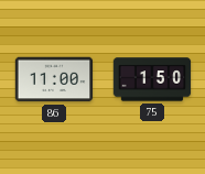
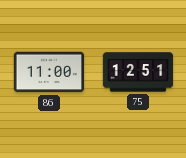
75: 1:50 -> 12:51
